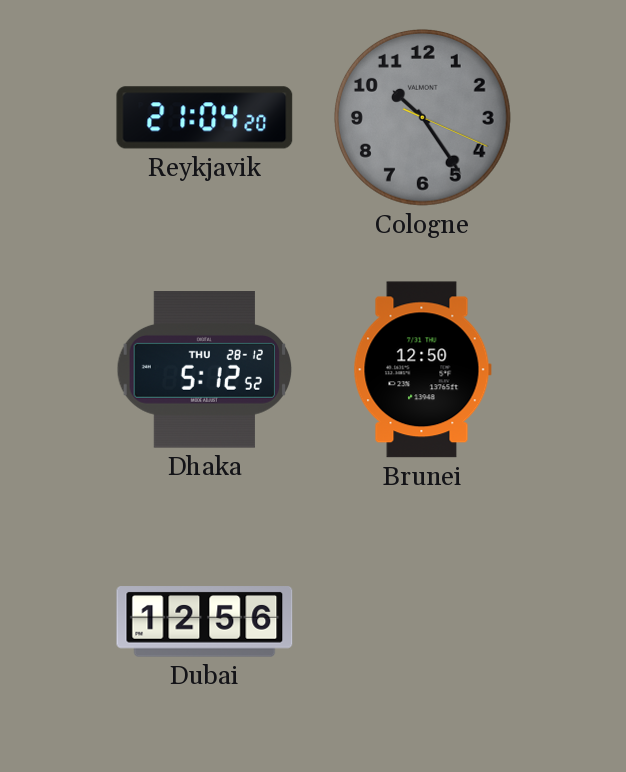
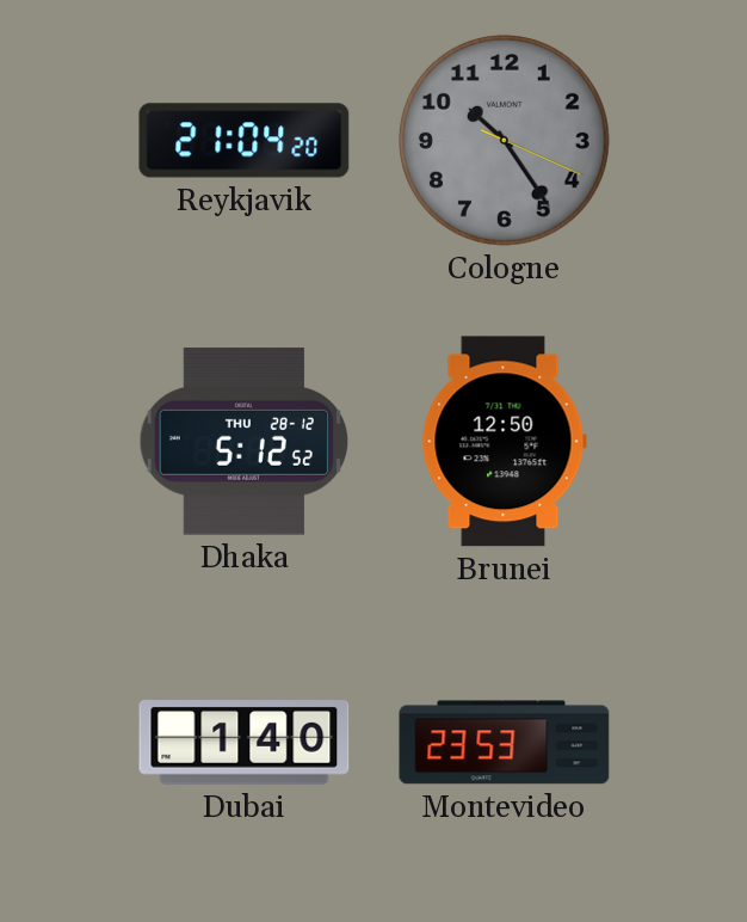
Dubai: 12:56 -> 1:40
Montevideo: none -> 23:53
